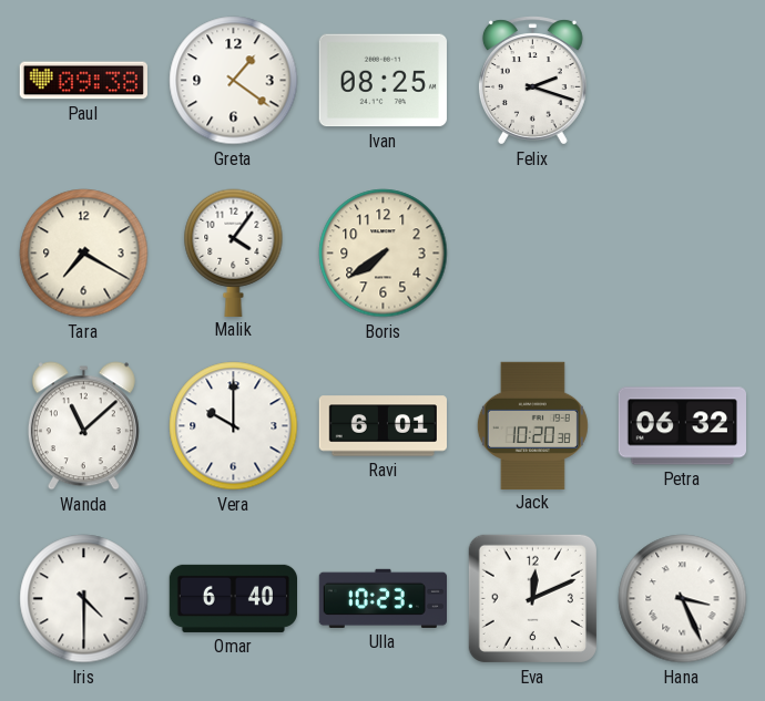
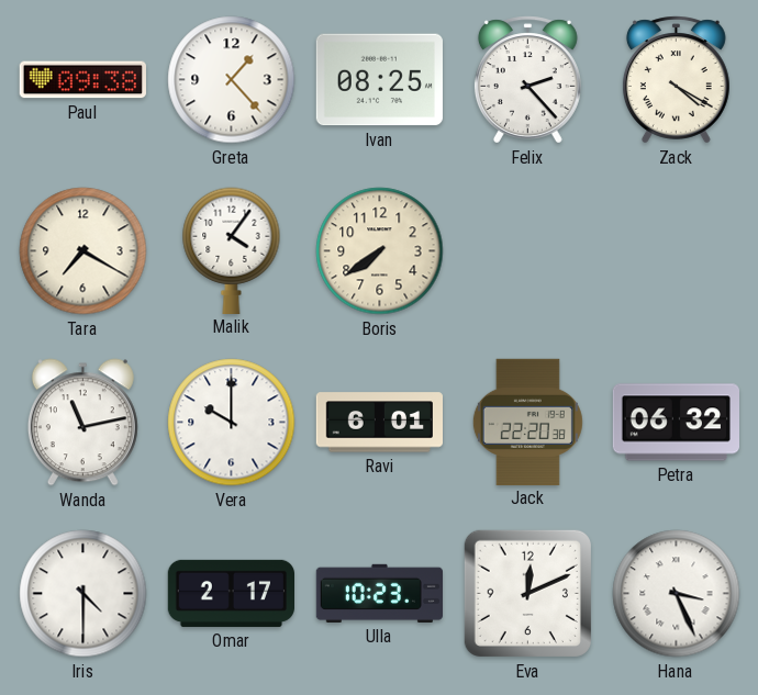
Greta: 1:21 -> 1:23
Felix: 2:18 -> 2:23
Zack: none -> 4:20
Wanda: 11:08 -> 11:13
Jack: 10:20 -> 22:20
Omar: 6:40 -> 2:17
